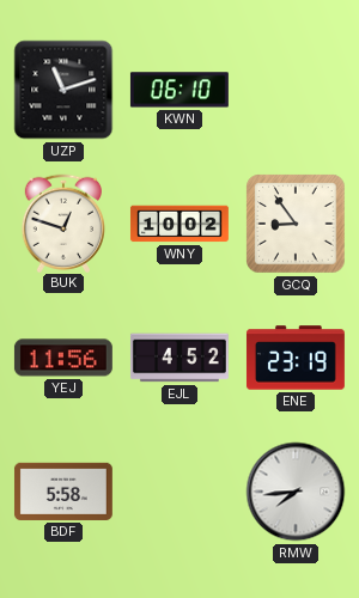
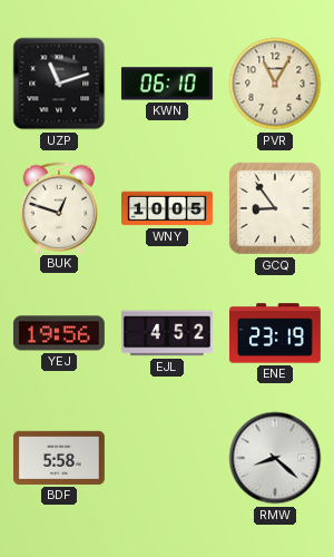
PVR: none -> 11:05
WNY: 10:02 -> 10:05
YEJ: 11:56 -> 19:56
RMW: 7:44 -> 8:22
